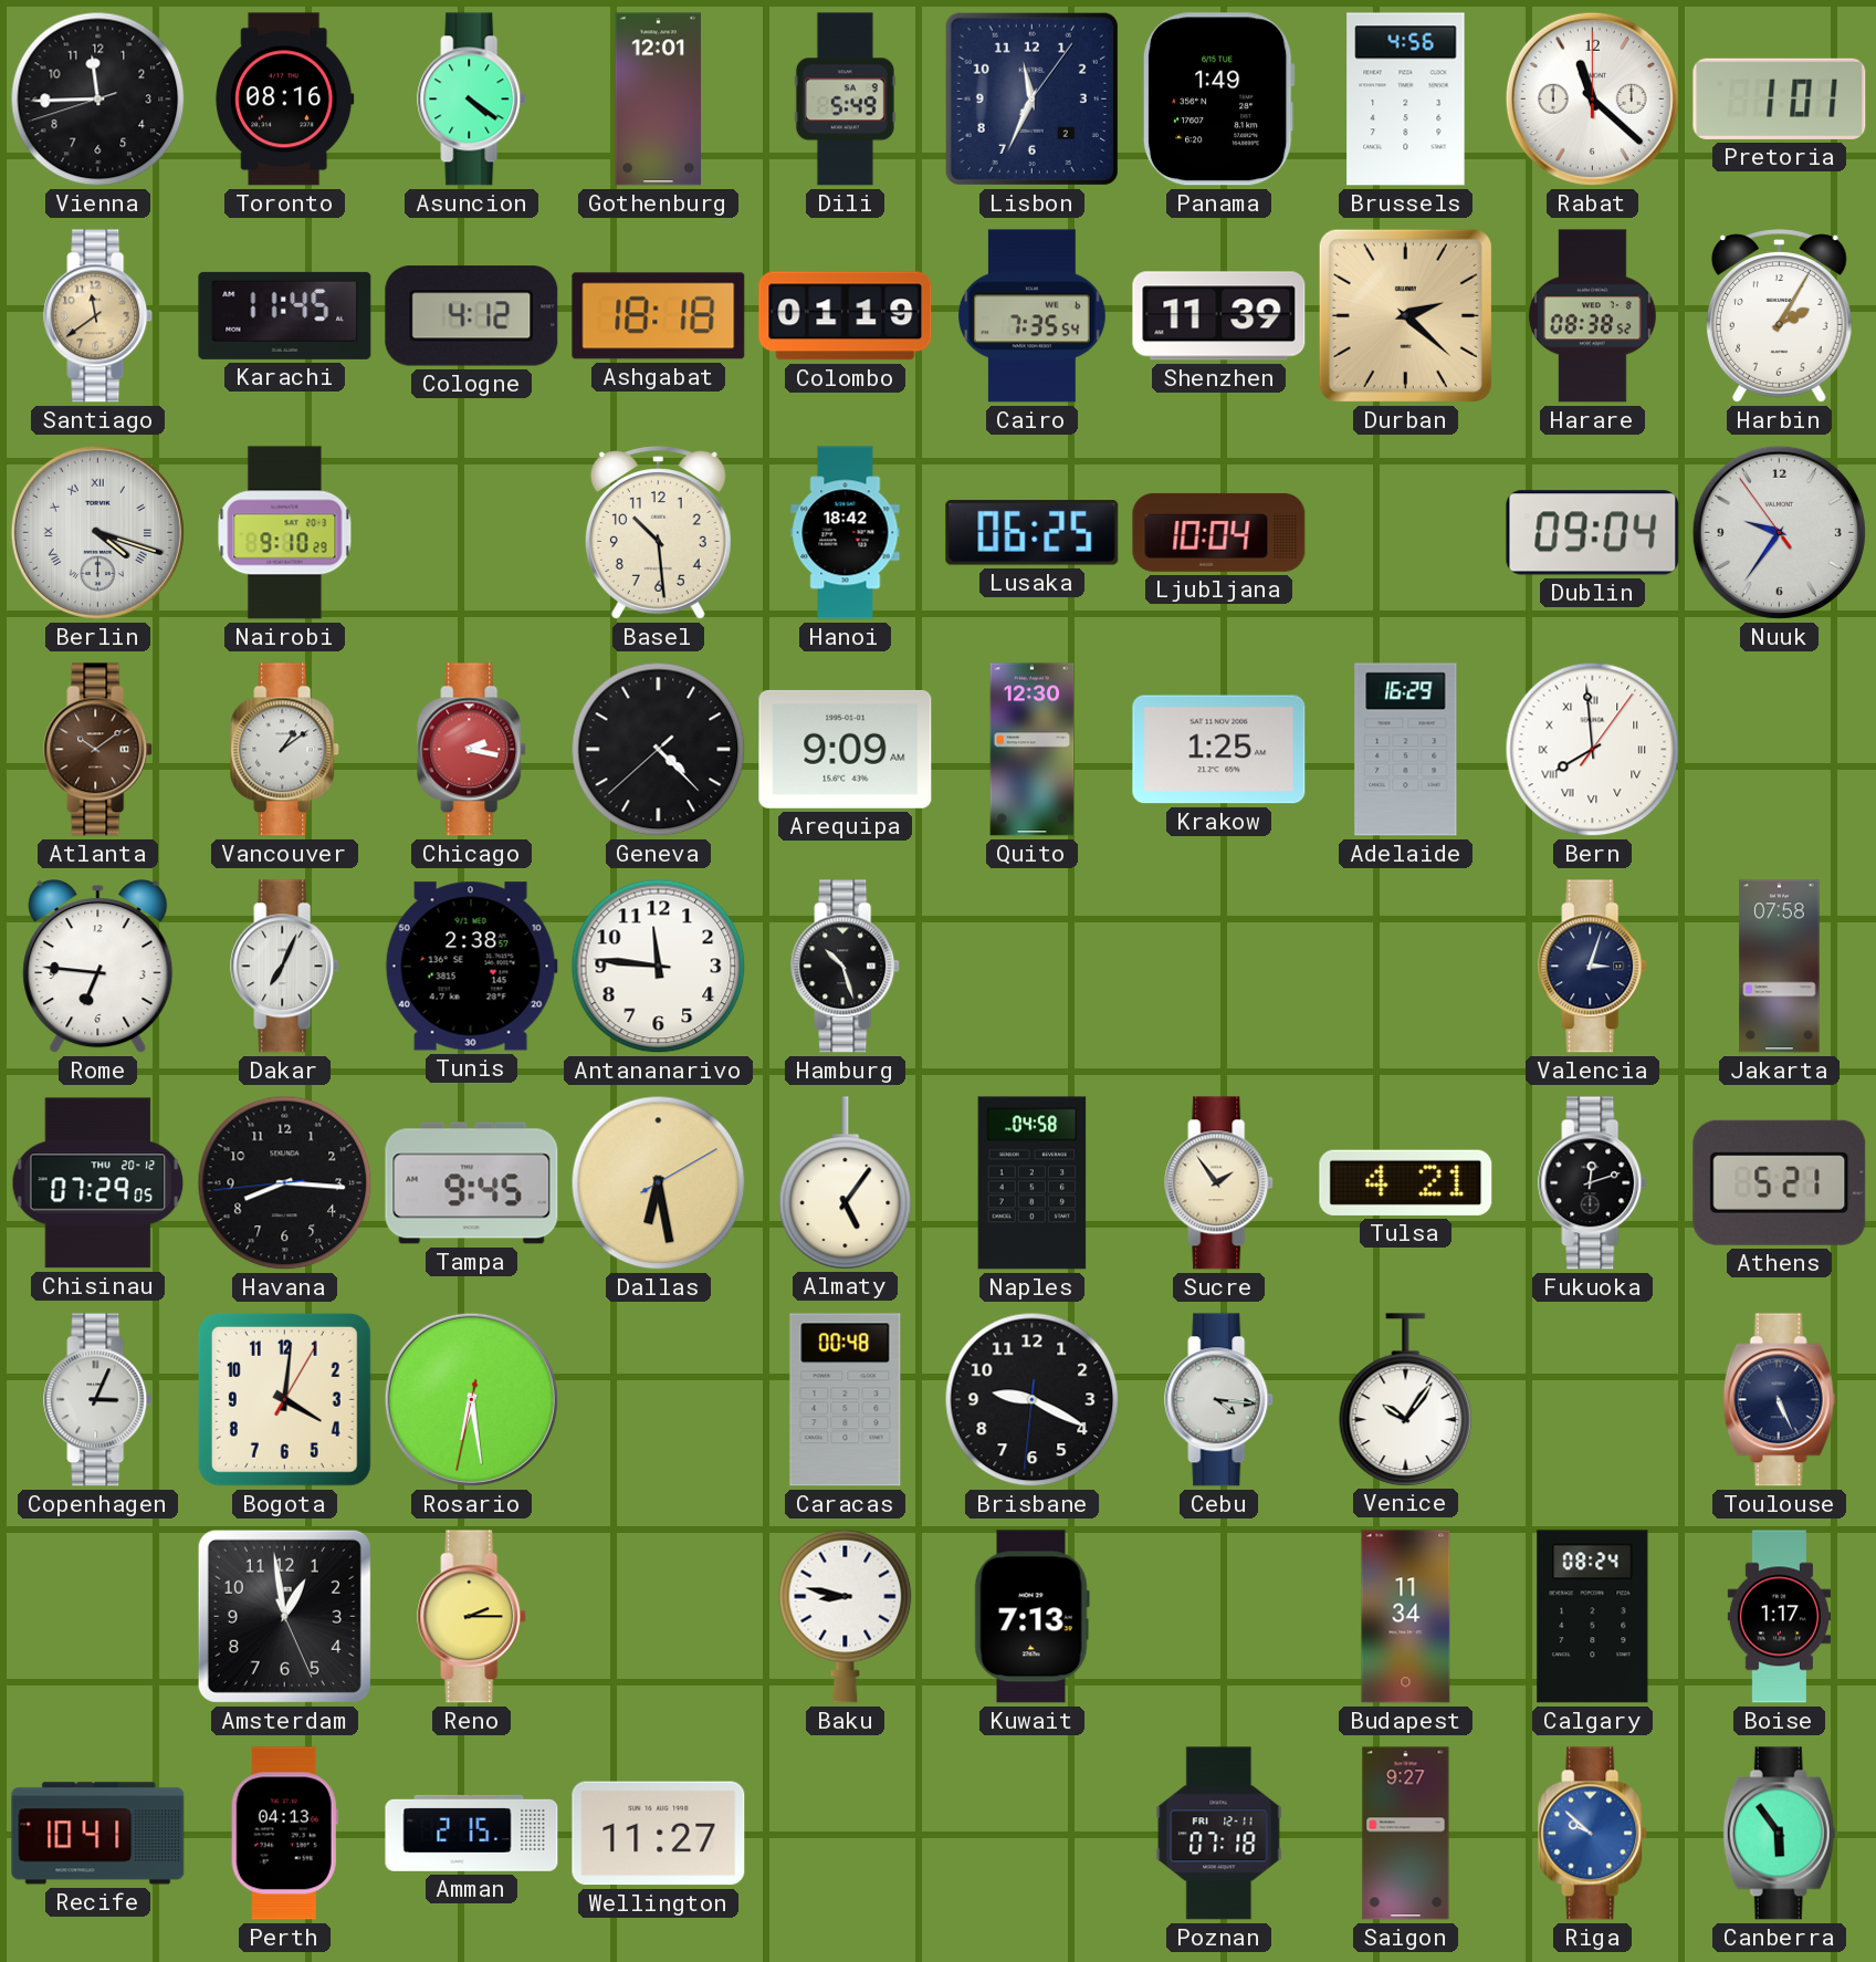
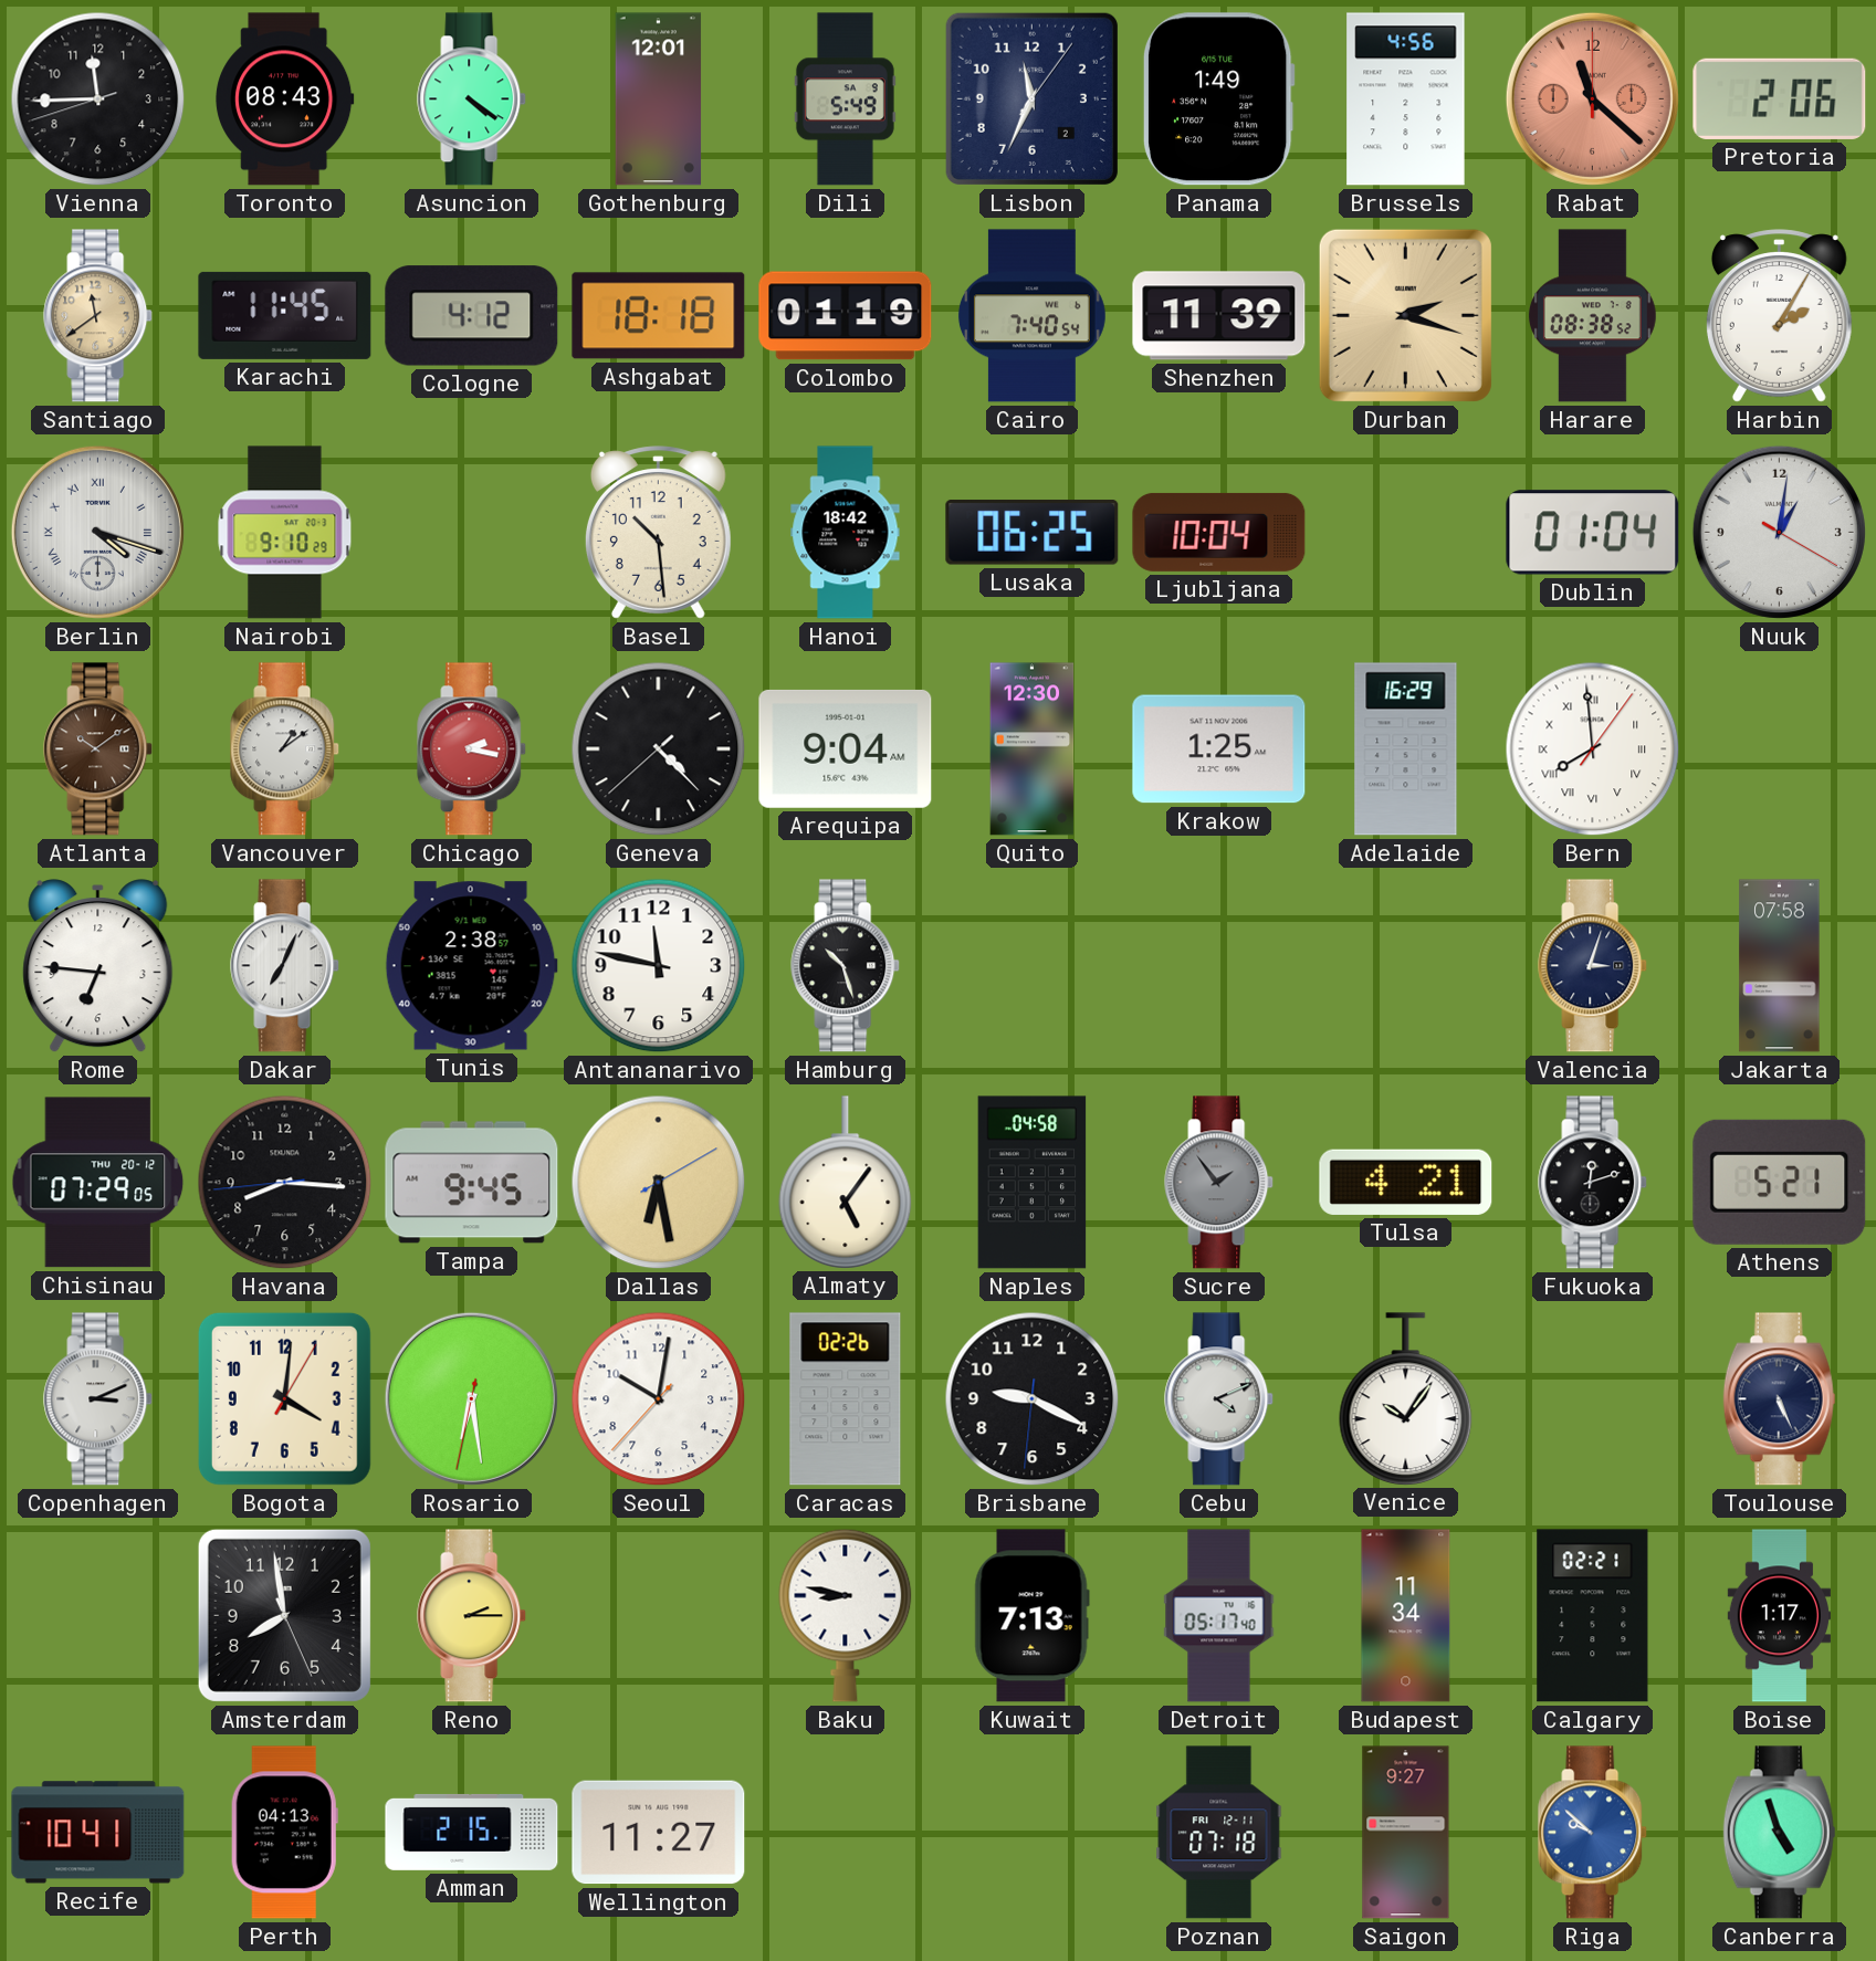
Toronto: 08:16 -> 08:43
Rabat dial: white -> salmon
Pretoria: 1:01 -> 2:06
Cairo: 7:35 -> 7:40
Durban: 2:22 -> 2:18
Dublin: 09:04 -> 01:04
Nuuk: 9:35 -> 1:01
Arequipa: 9:09 -> 9:04
Antananarivo: 11:46 -> 11:47
Sucre dial: cream -> grey
Copenhagen: 3:04 -> 3:11
Seoul: none -> 10:01
Caracas: 00:48 -> 02:26
Cebu: 4:16 -> 4:11
Amsterdam: 12:58 -> 7:58
Detroit: none -> 05:17
Calgary: 08:24 -> 02:21
Canberra: 5:54 -> 4:57
